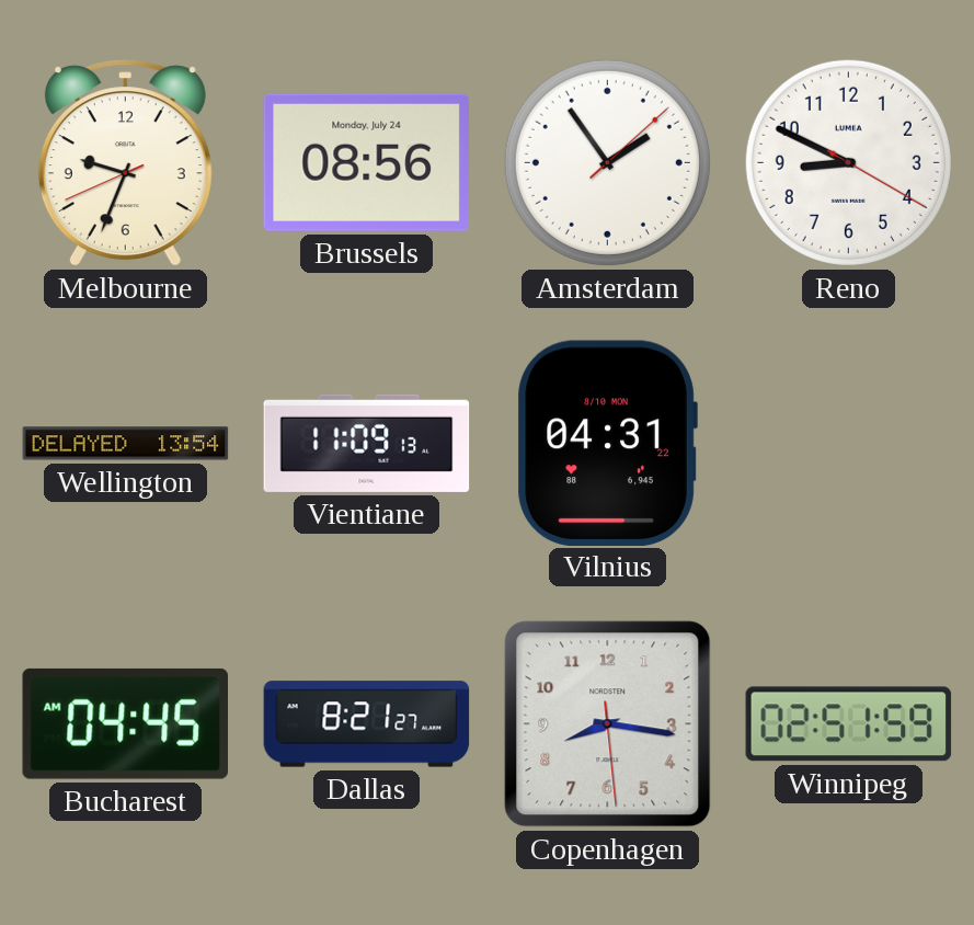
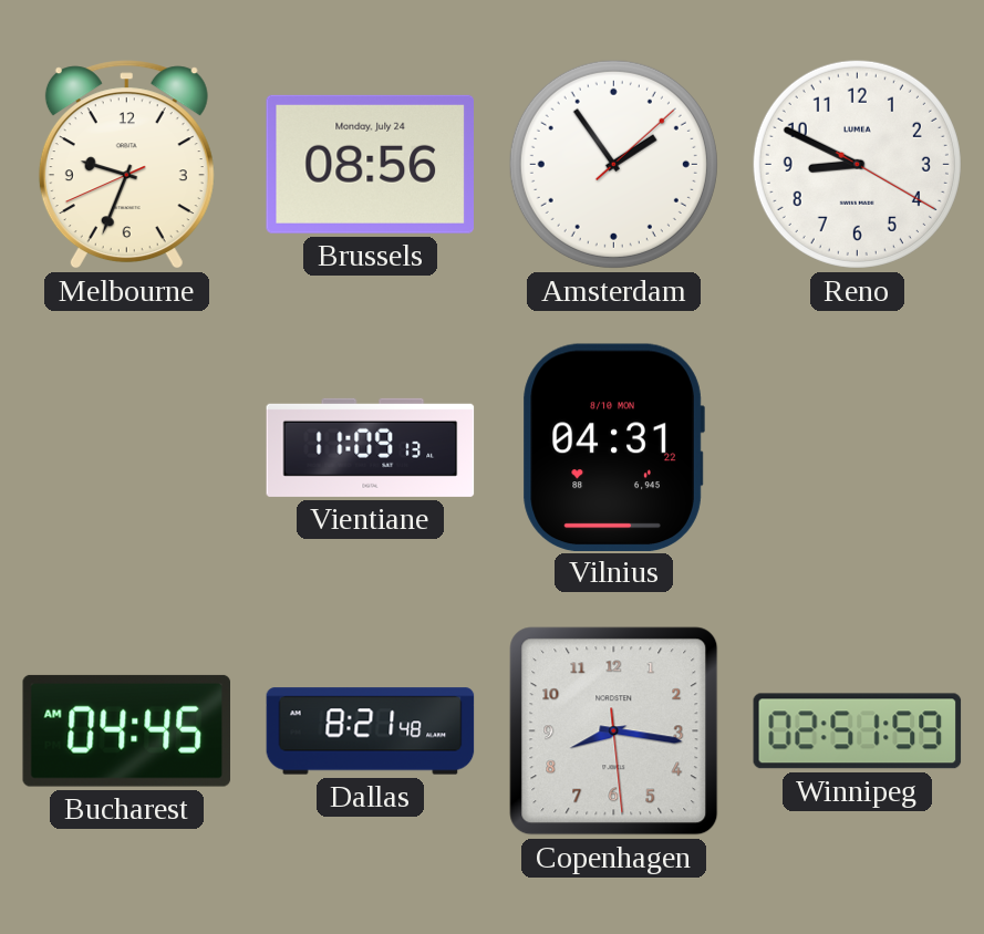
Wellington: 13:54 -> none
Dallas: 8:21:27 -> 8:21:48
